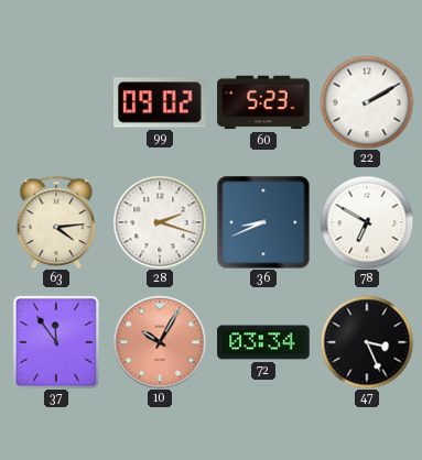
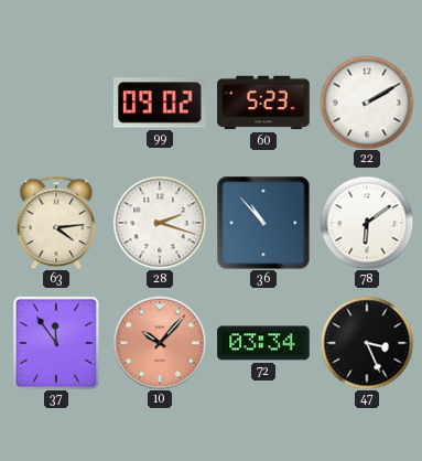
36: 8:41 -> 10:53
78: 6:50 -> 6:09
10: 10:05 -> 10:07
